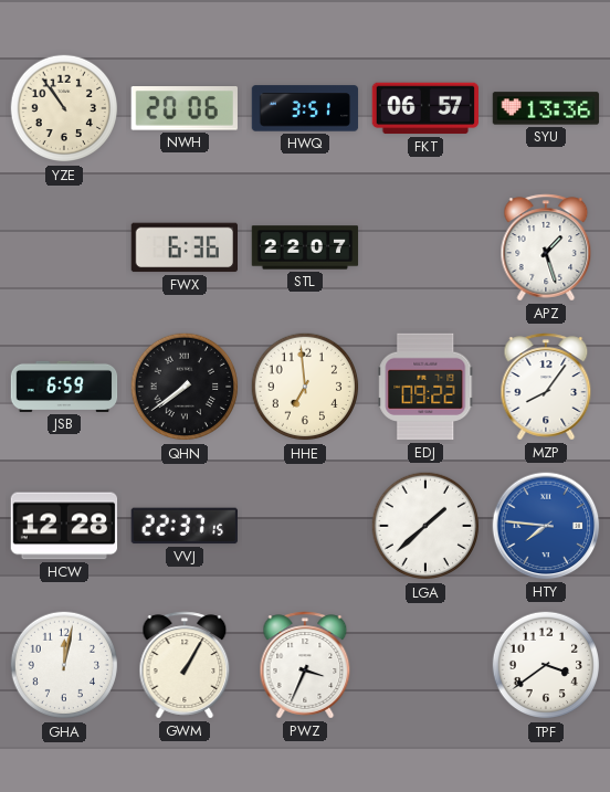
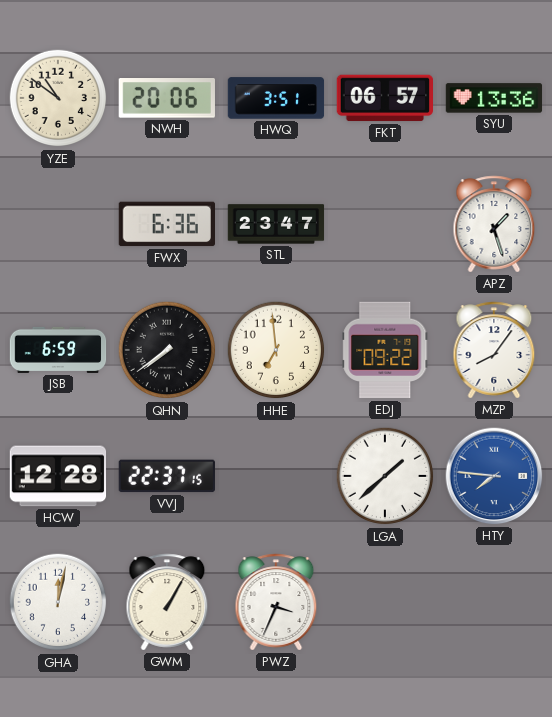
YZE: 10:54 -> 10:51
STL: 22:07 -> 23:47
TPF: 3:39 -> none
